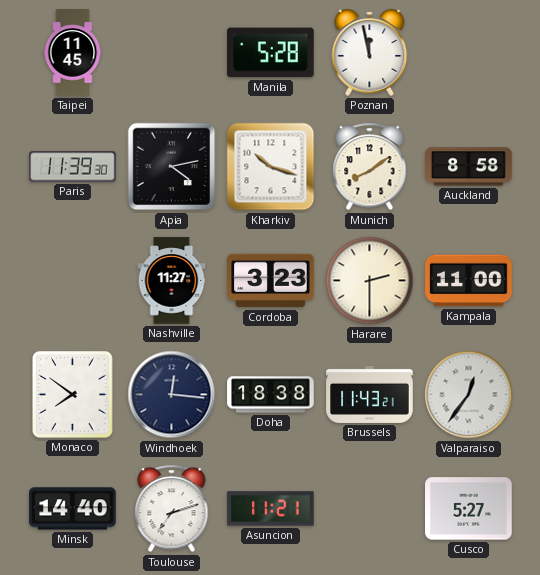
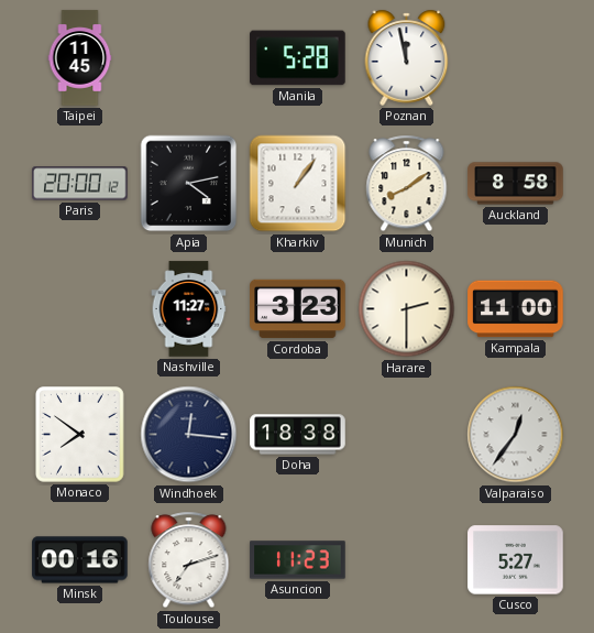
Paris: 11:39 -> 20:00
Kharkiv: 10:18 -> 1:06
Brussels: 11:43 -> none
Minsk: 14:40 -> 00:16
Asuncion: 11:21 -> 11:23
